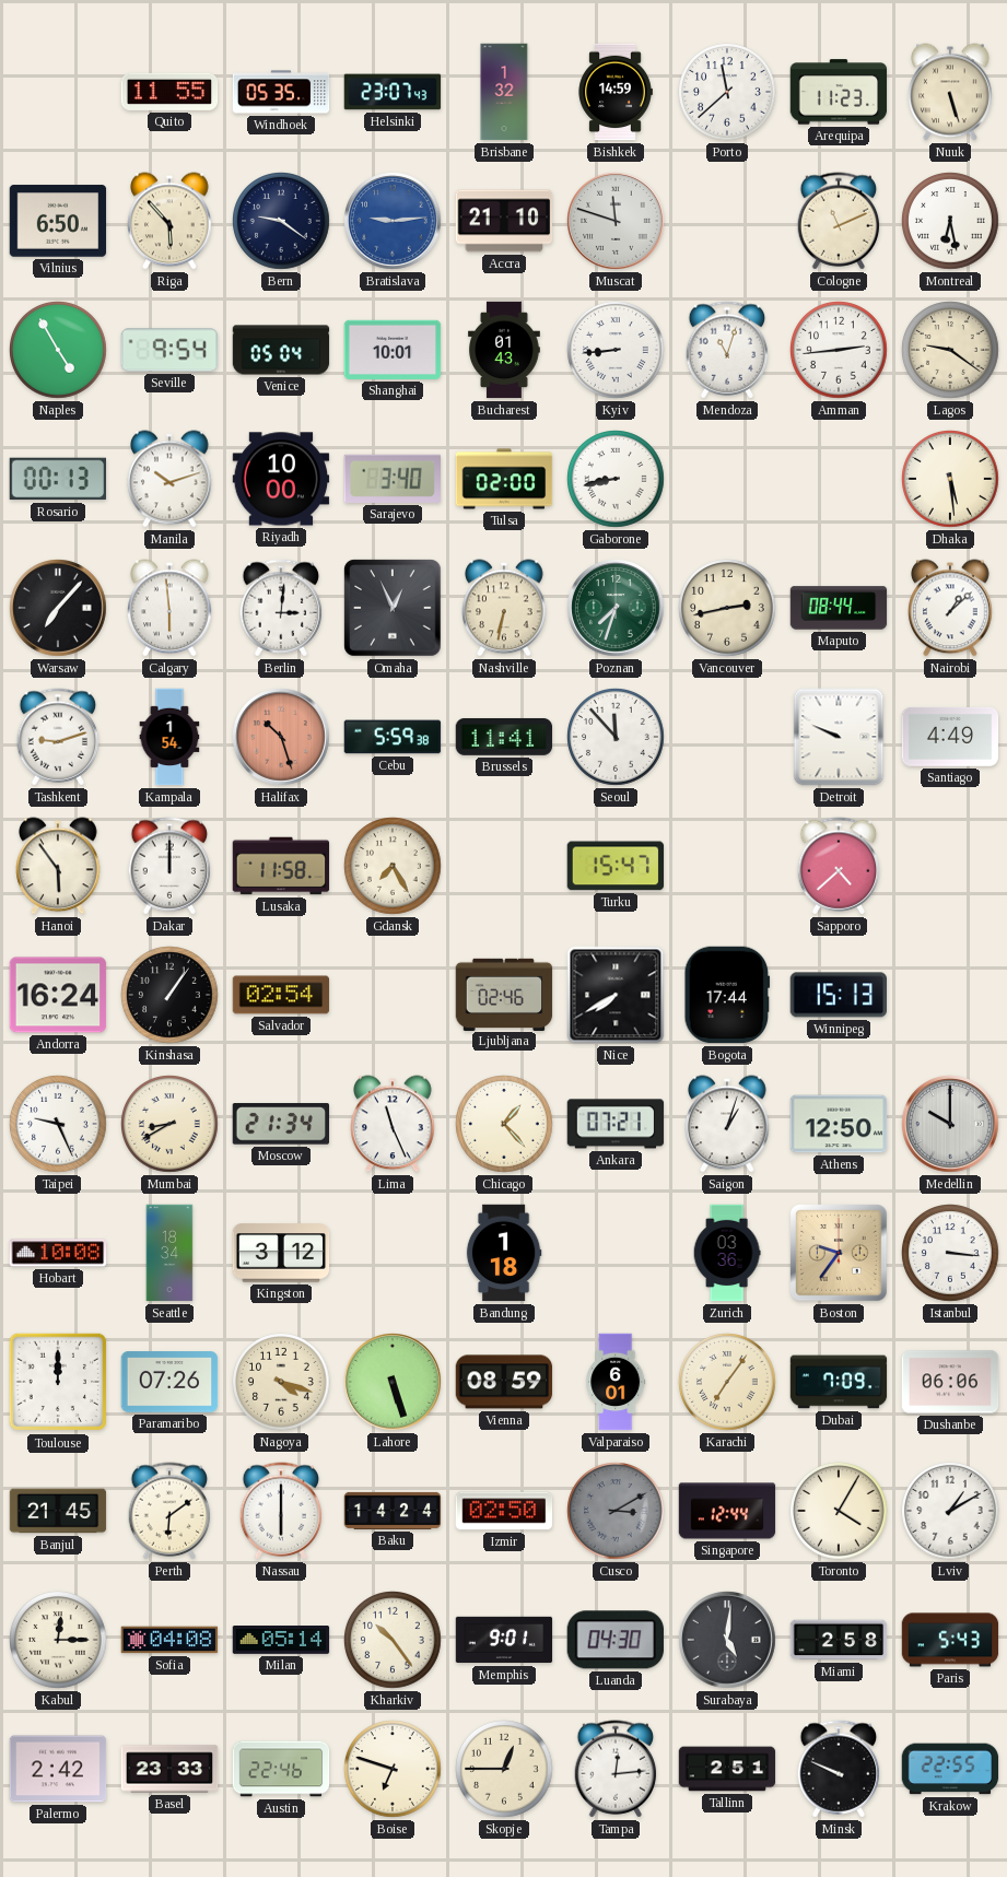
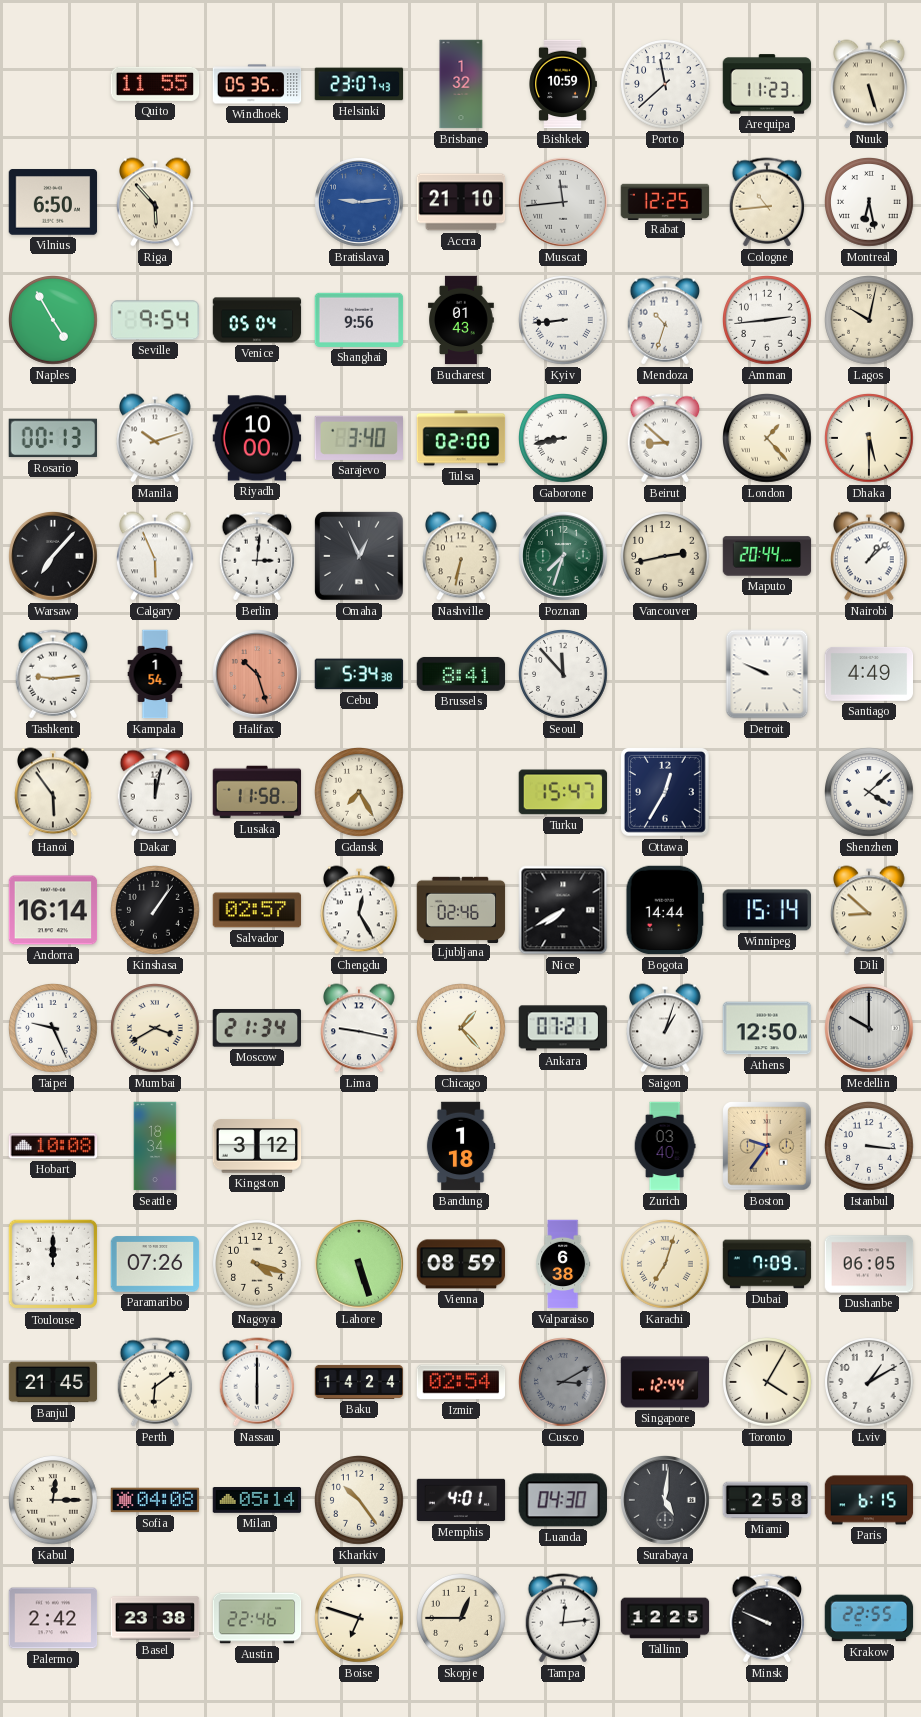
Bishkek: 14:59 -> 10:59
Bern: 9:21 -> none
Muscat: 11:48 -> 11:44
Rabat: none -> 12:25
Cologne: 11:11 -> 10:44
Shanghai: 10:01 -> 9:56
Mendoza: 11:03 -> 10:33
Lagos: 9:21 -> 10:02
Beirut: none -> 8:52
London: none -> 1:23
Dhaka: 5:29 -> 5:30
Calgary: 5:59 -> 5:56
Maputo: 08:44 -> 20:44
Tashkent: 9:12 -> 9:14
Cebu: 5:59 -> 5:34
Brussels: 11:41 -> 8:41
Dakar: 12:00 -> 12:02
Ottawa: none -> 12:35
Sapporo: 4:38 -> none
Shenzhen: none -> 4:08
Andorra: 16:24 -> 16:14
Salvador: 02:54 -> 02:57
Chengdu: none -> 12:25
Bogota: 17:44 -> 14:44
Winnipeg: 15:13 -> 15:14
Dili: none -> 8:52
Mumbai: 8:40 -> 3:40
Lima: 11:26 -> 9:17
Zurich: 03:36 -> 03:40
Valparaiso: 6:01 -> 6:38
Karachi: 7:06 -> 7:03
Dushanbe: 06:06 -> 06:05
Izmir: 02:50 -> 02:54
Memphis: 9:01 -> 4:01
Paris: 5:43 -> 6:15
Basel: 23:33 -> 23:38
Tallinn: 2:51 -> 12:25
